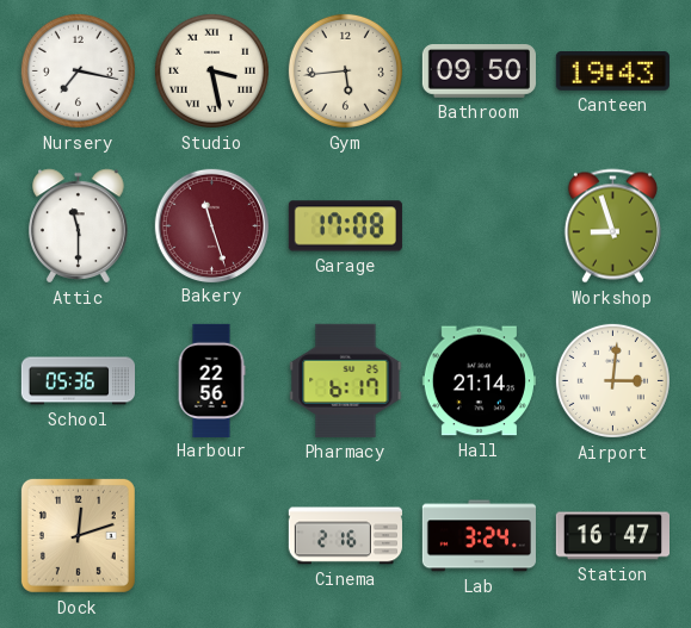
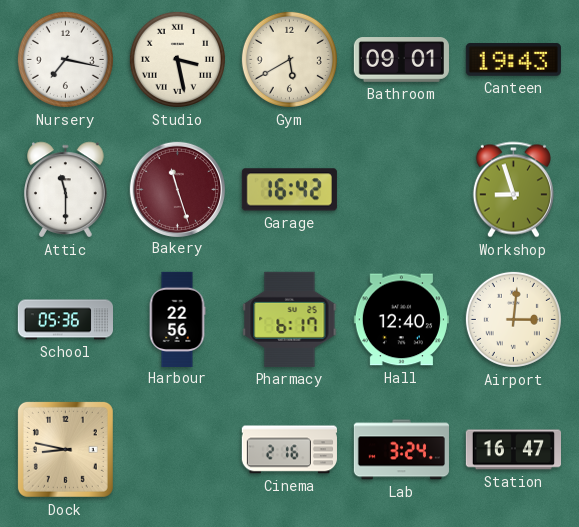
Gym: 5:44 -> 5:40
Bathroom: 09:50 -> 09:01
Garage: 17:08 -> 16:42
Hall: 21:14 -> 12:40
Dock: 12:12 -> 8:47
